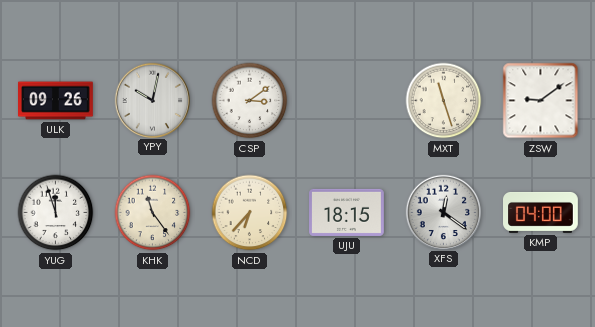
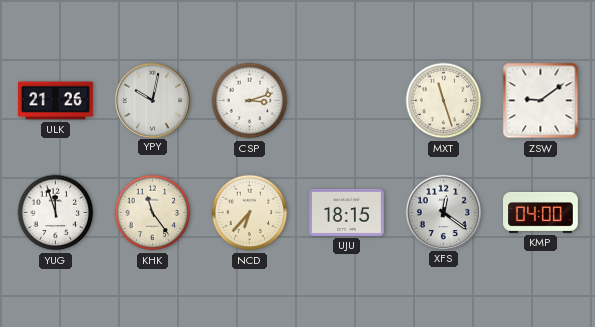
ULK: 09:26 -> 21:26
CSP: 3:09 -> 3:12
